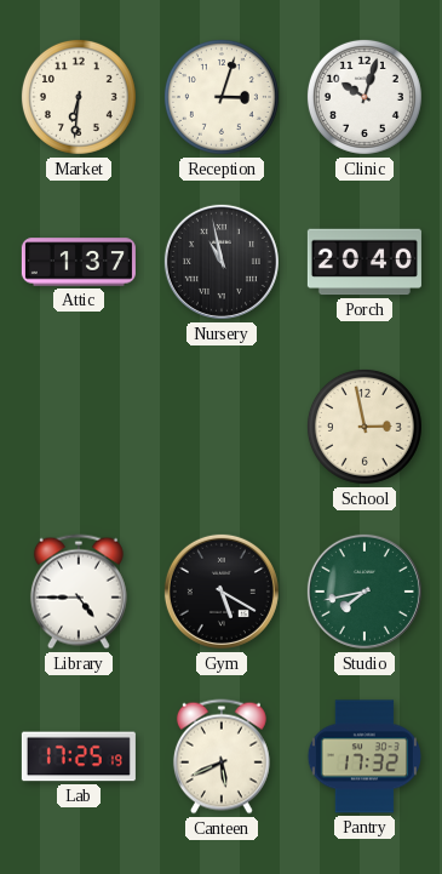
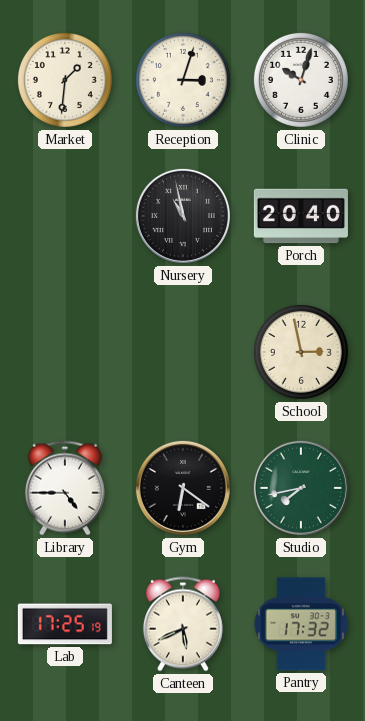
Market: 6:31 -> 1:31
Attic: 1:37 -> none
Gym: 5:20 -> 6:21
